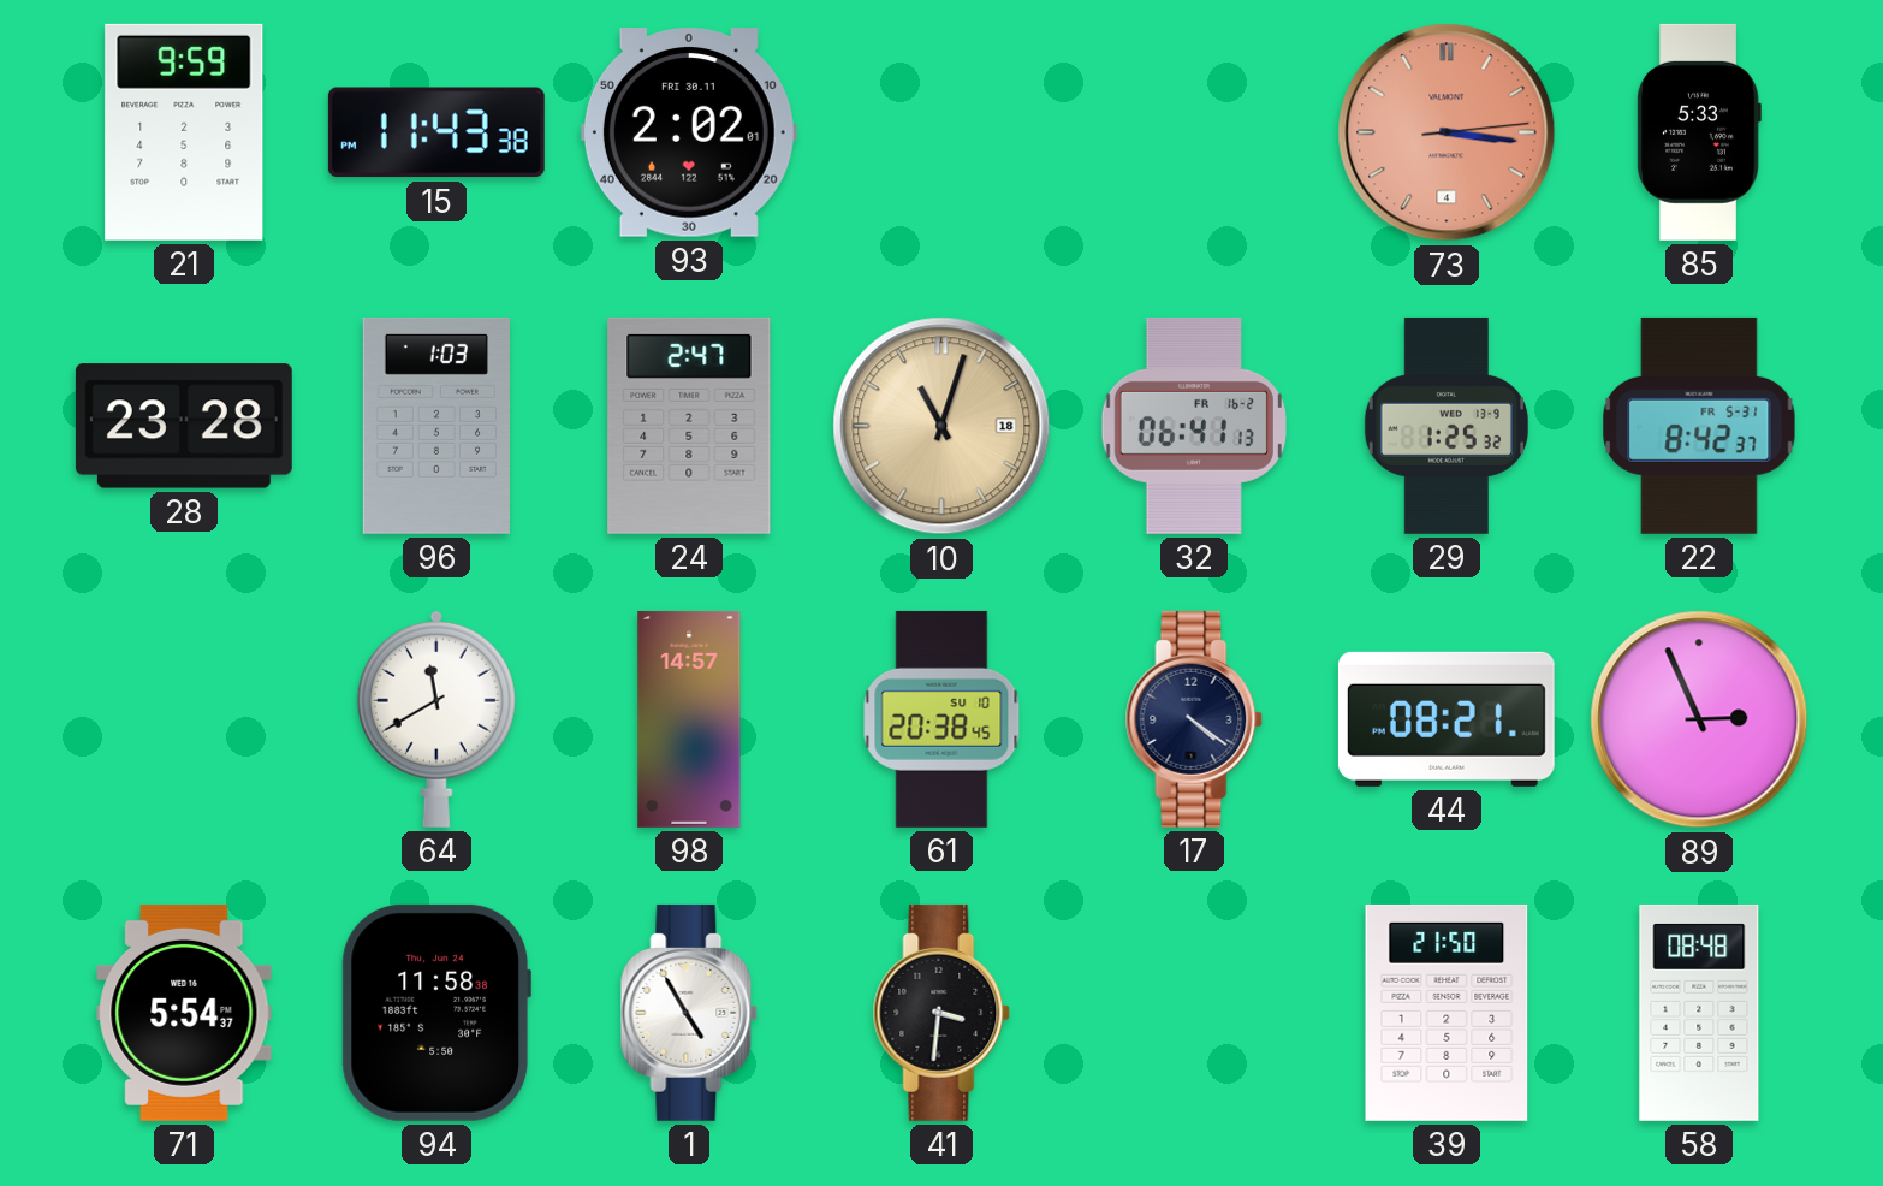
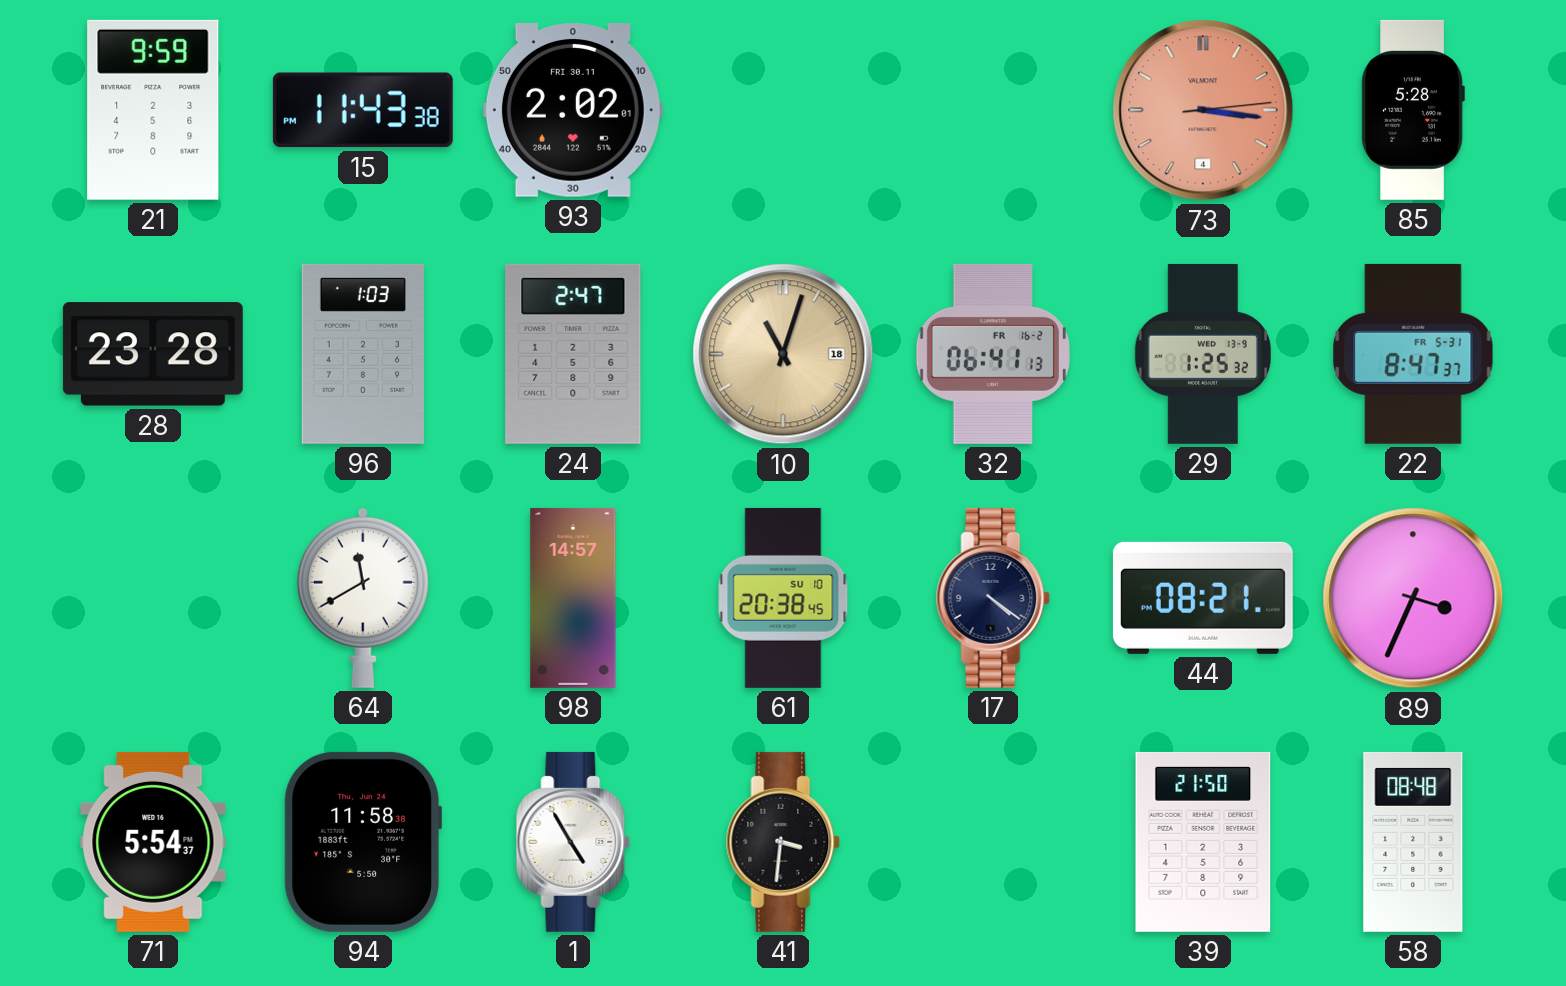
85: 5:33 -> 5:28
22: 8:42 -> 8:47
89: 2:56 -> 3:34
